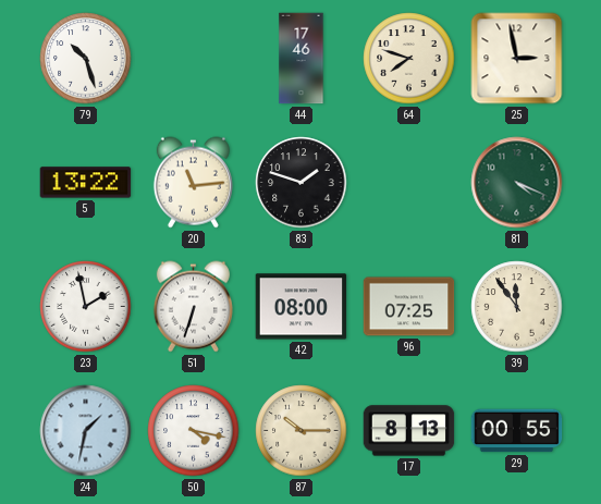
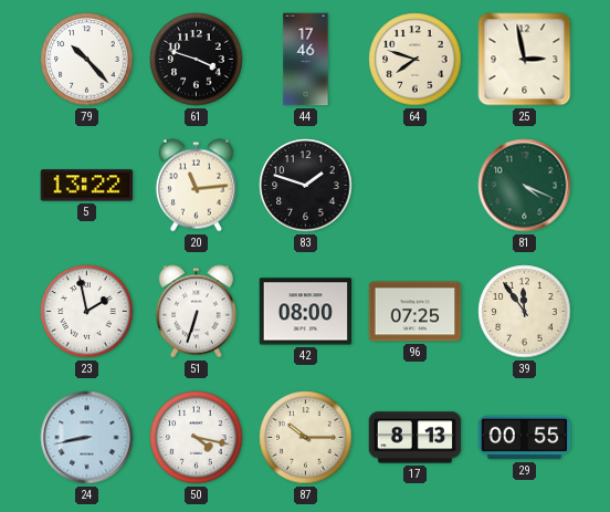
79: 10:27 -> 10:23
61: none -> 3:48
24: 1:32 -> 8:43
